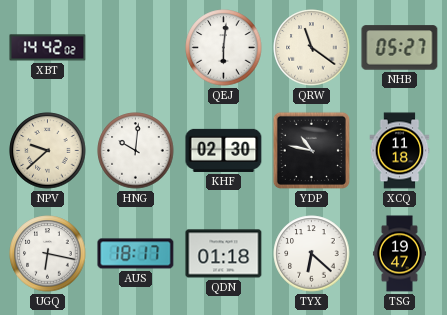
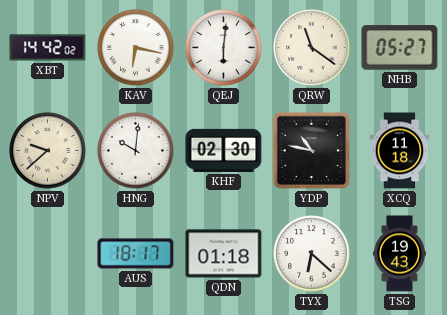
KAV: none -> 6:17
UGQ: 6:17 -> none
TSG: 19:47 -> 19:43
